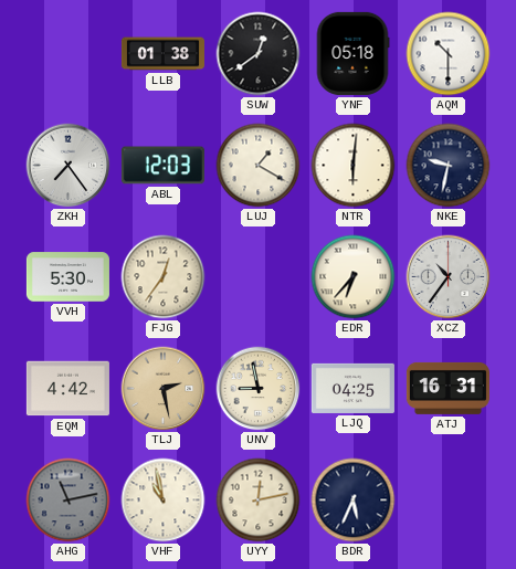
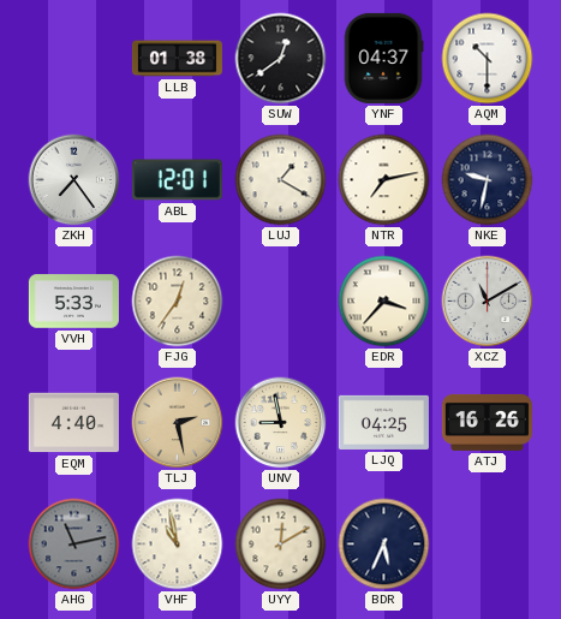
YNF: 05:18 -> 04:37
ABL: 12:03 -> 12:01
NTR: 6:01 -> 7:13
VVH: 5:30 -> 5:33
EDR: 6:37 -> 3:37
XCZ: 10:36 -> 11:10
EQM: 4:42 -> 4:40
ATJ: 16:31 -> 16:26
UYY: 12:13 -> 12:10
